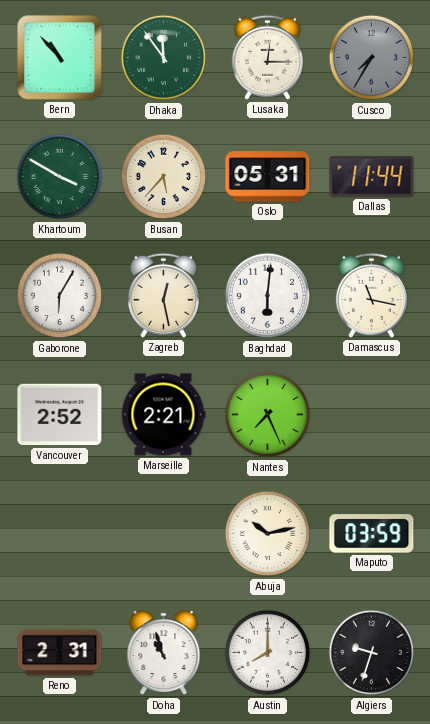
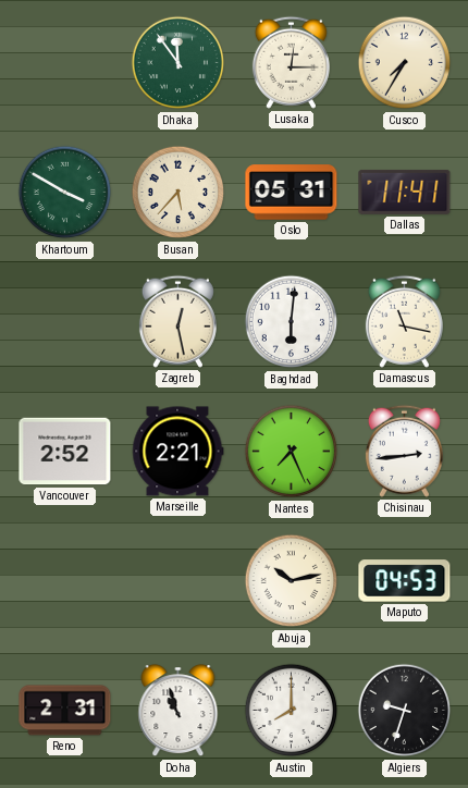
Bern: 10:53 -> none
Cusco dial: grey -> cream
Dallas: 11:44 -> 11:41
Gaborone: 6:05 -> none
Chisinau: none -> 2:44
Maputo: 03:59 -> 04:53
